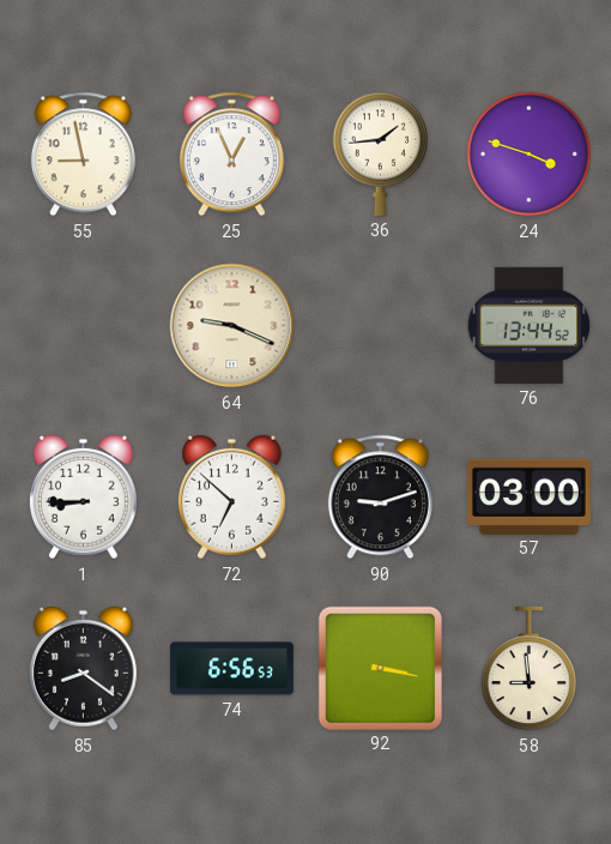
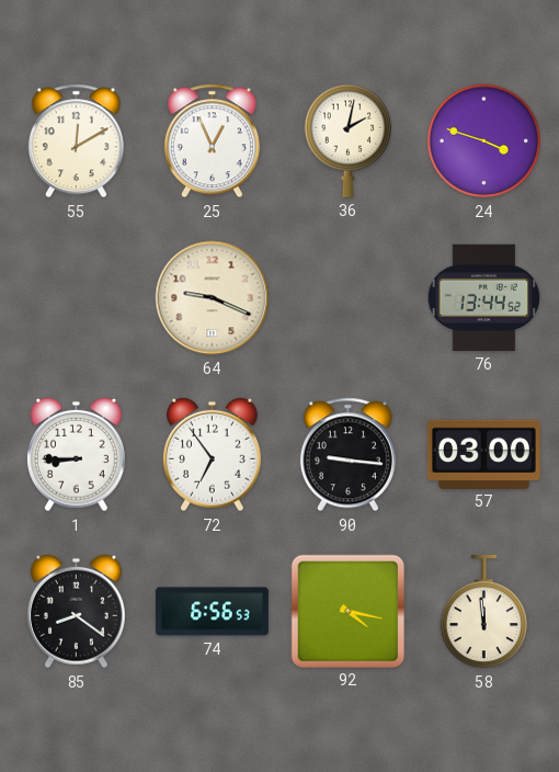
55: 8:58 -> 12:10
36: 1:44 -> 2:02
72: 6:52 -> 6:54
90: 9:12 -> 9:16
92: 3:17 -> 4:17
58: 8:59 -> 11:59
